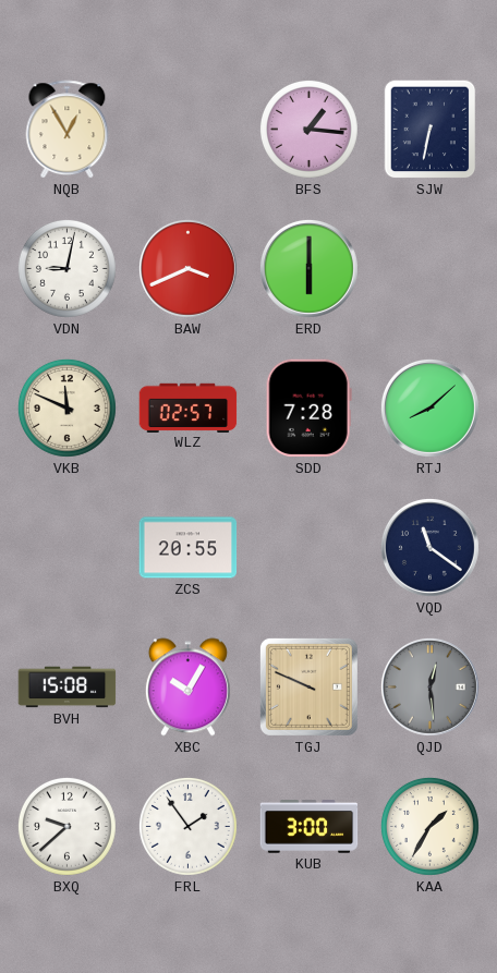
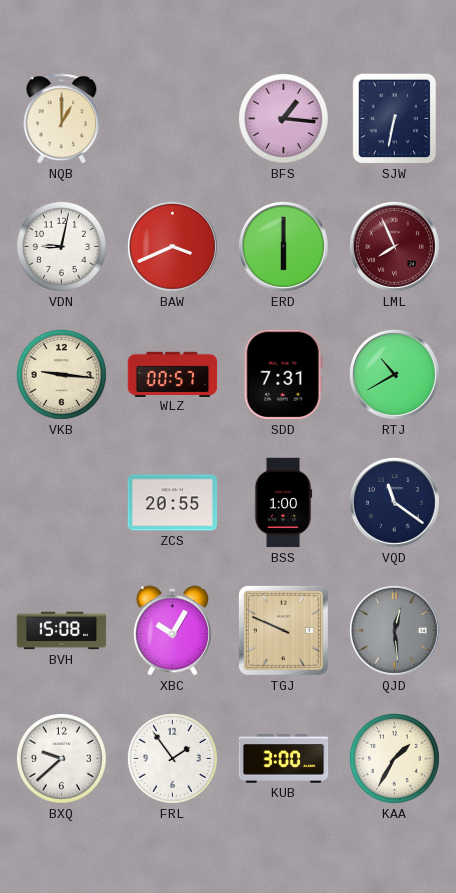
NQB: 12:55 -> 1:00
LML: none -> 7:56
VKB: 11:49 -> 9:16
WLZ: 02:57 -> 00:57
SDD: 7:28 -> 7:31
RTJ: 8:08 -> 10:40
BSS: none -> 1:00
